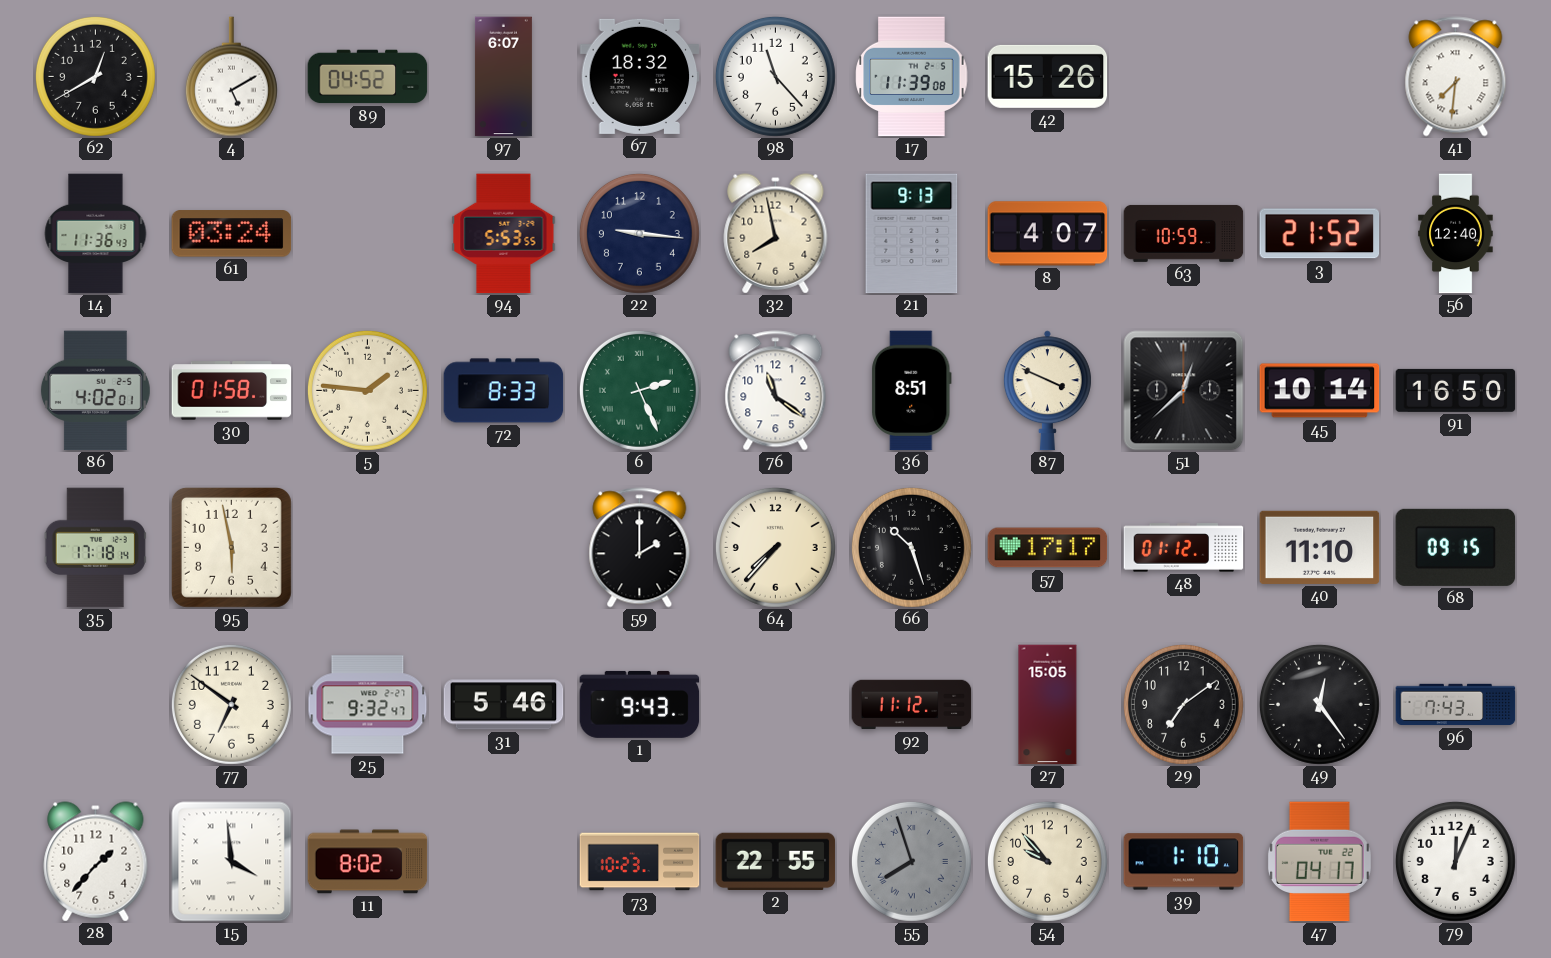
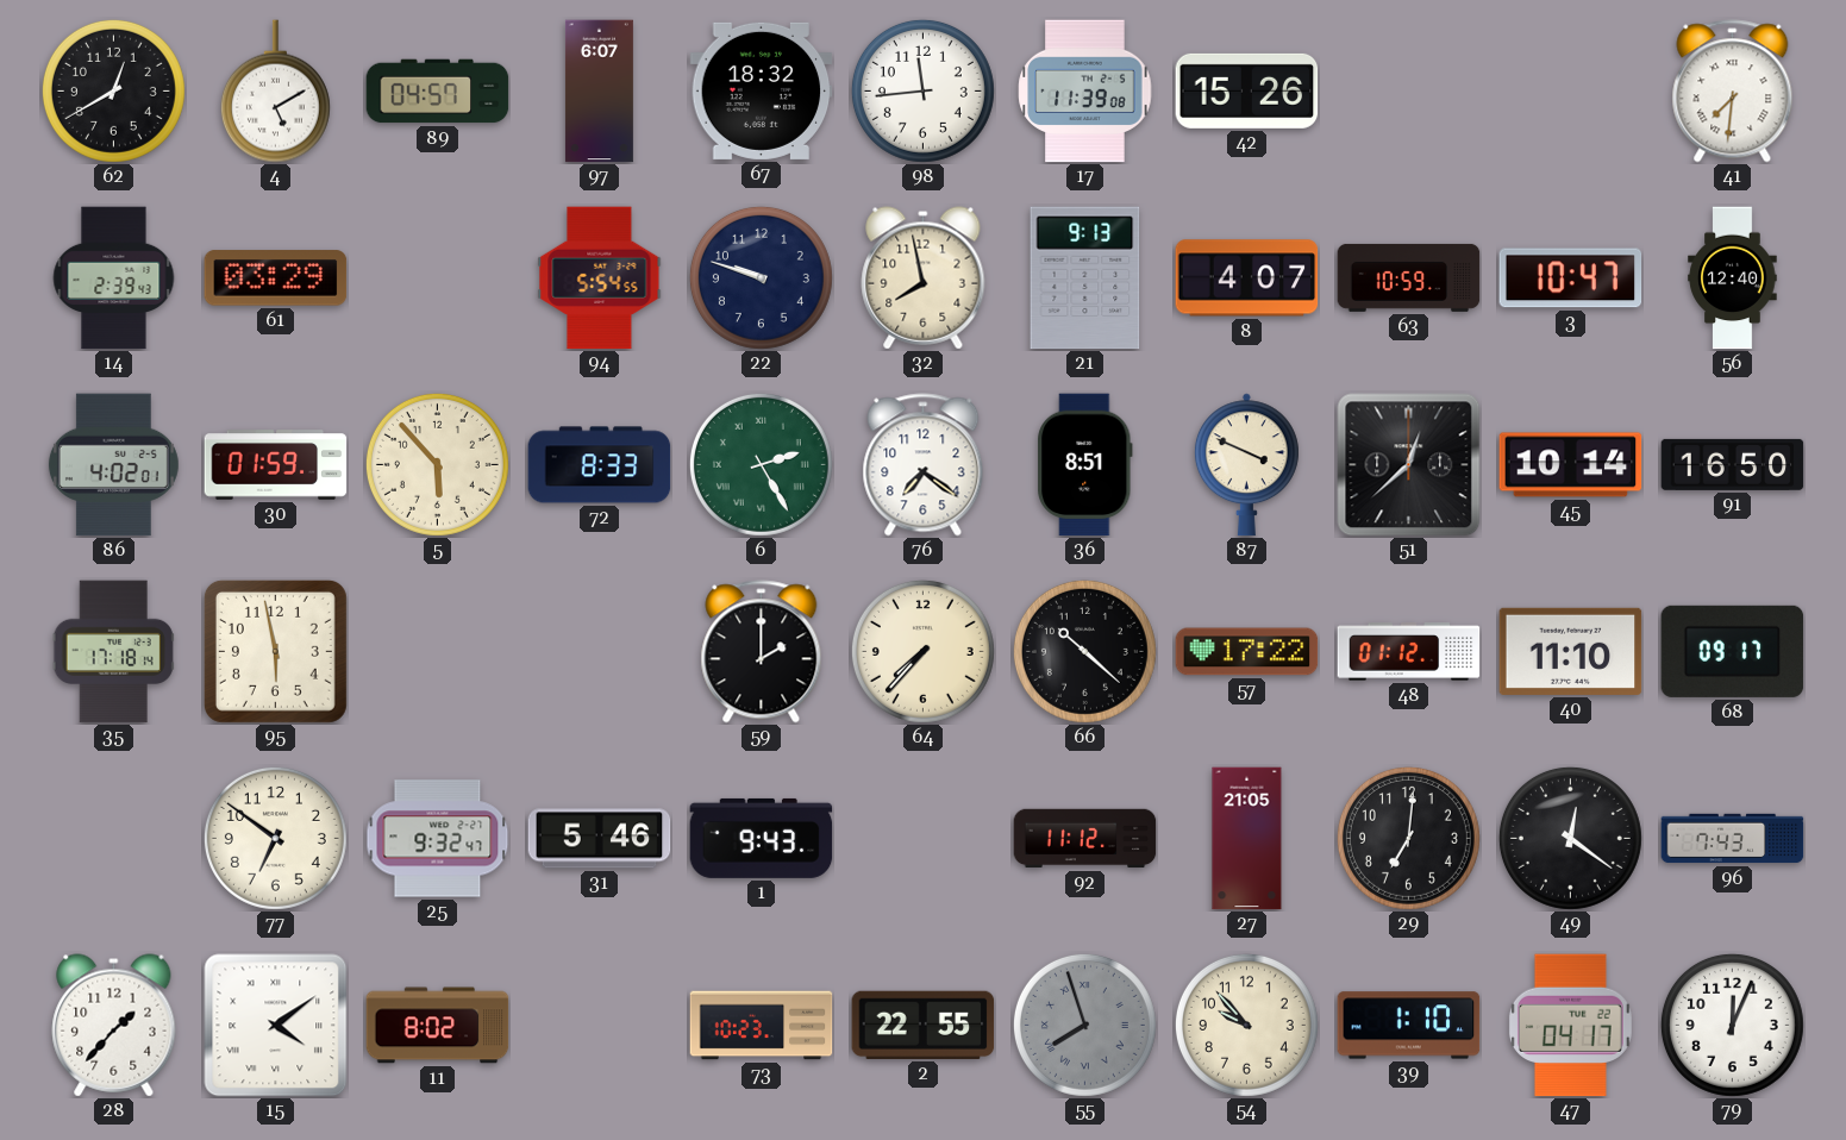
89: 04:52 -> 04:57
98: 11:23 -> 11:44
14: 11:36 -> 2:39
61: 03:24 -> 03:29
94: 5:53 -> 5:54
22: 9:16 -> 9:48
3: 21:52 -> 10:47
30: 01:58 -> 01:59
5: 1:46 -> 5:53
6: 2:26 -> 2:25
76: 11:21 -> 7:21
66: 10:27 -> 10:22
57: 17:17 -> 17:22
68: 09:15 -> 09:17
27: 15:05 -> 21:05
29: 7:09 -> 7:01
49: 12:24 -> 12:21
15: 3:59 -> 4:09
